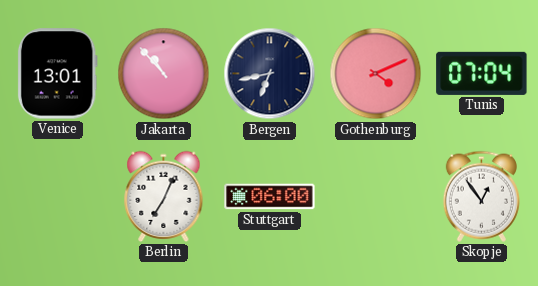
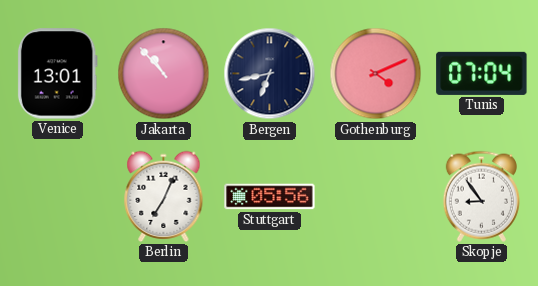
Stuttgart: 06:00 -> 05:56
Skopje: 12:54 -> 8:54
